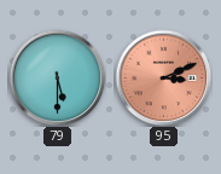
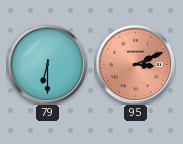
79: 5:30 -> 6:30
